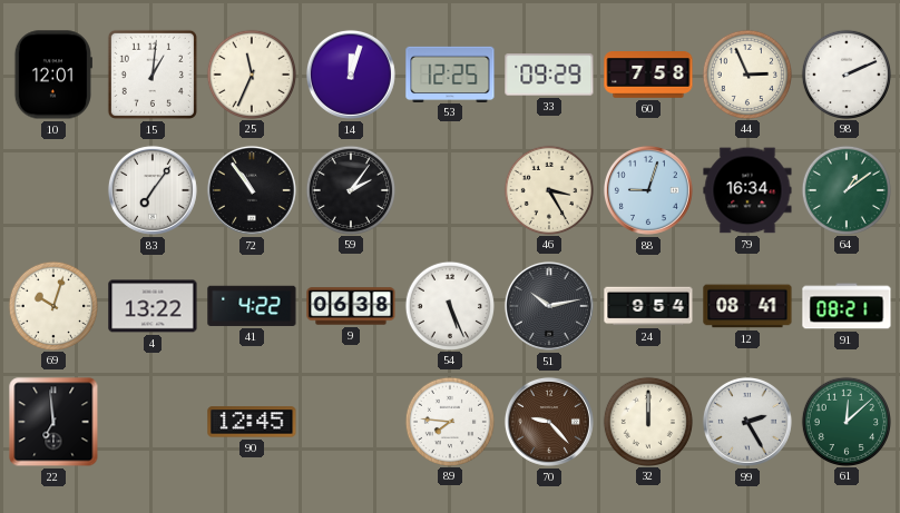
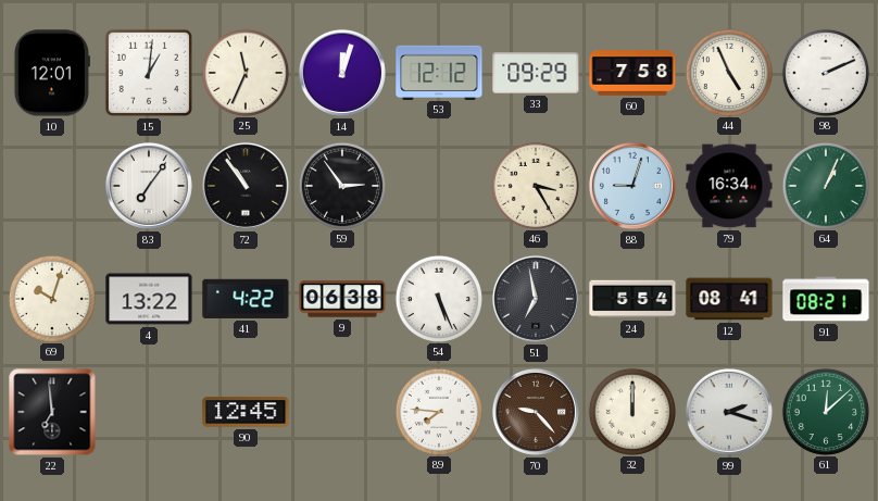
53: 12:25 -> 12:12
44: 2:56 -> 4:56
59: 2:06 -> 2:54
64: 1:09 -> 1:04
51: 10:13 -> 6:58
24: 9:54 -> 5:54
99: 2:25 -> 2:18
